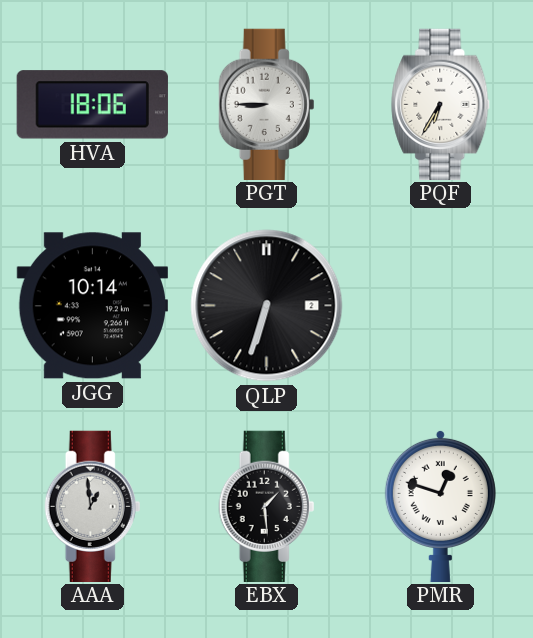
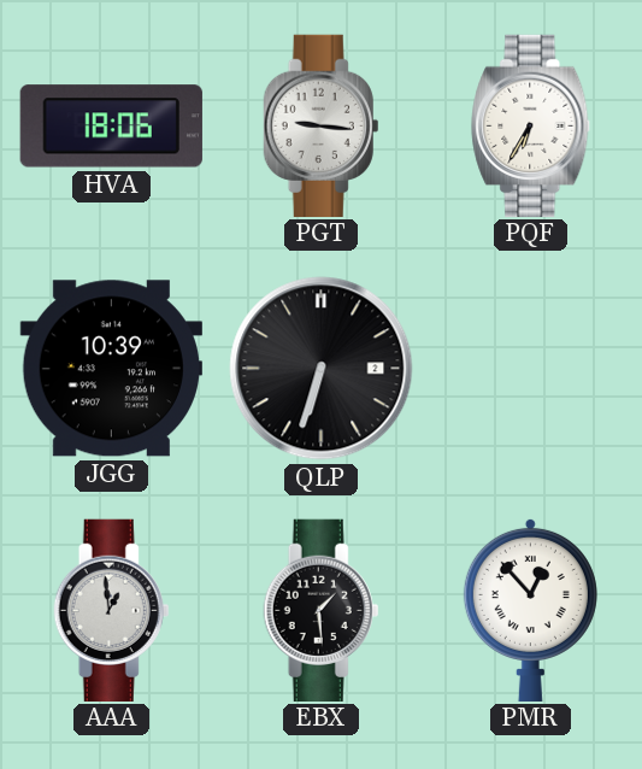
PGT: 8:45 -> 9:16
JGG: 10:14 -> 10:39
PMR: 12:48 -> 12:53
